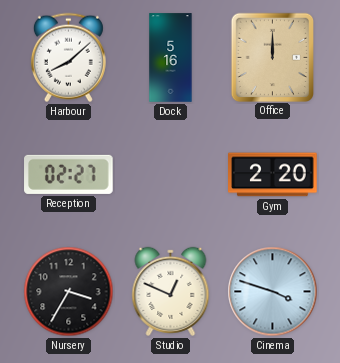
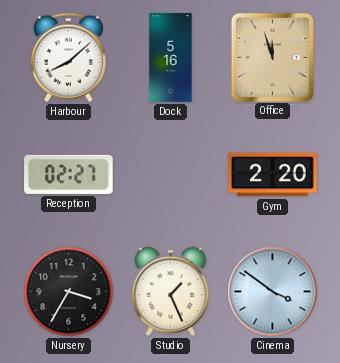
Office: 12:00 -> 11:57
Studio: 12:49 -> 1:26
Cinema: 3:48 -> 3:51
